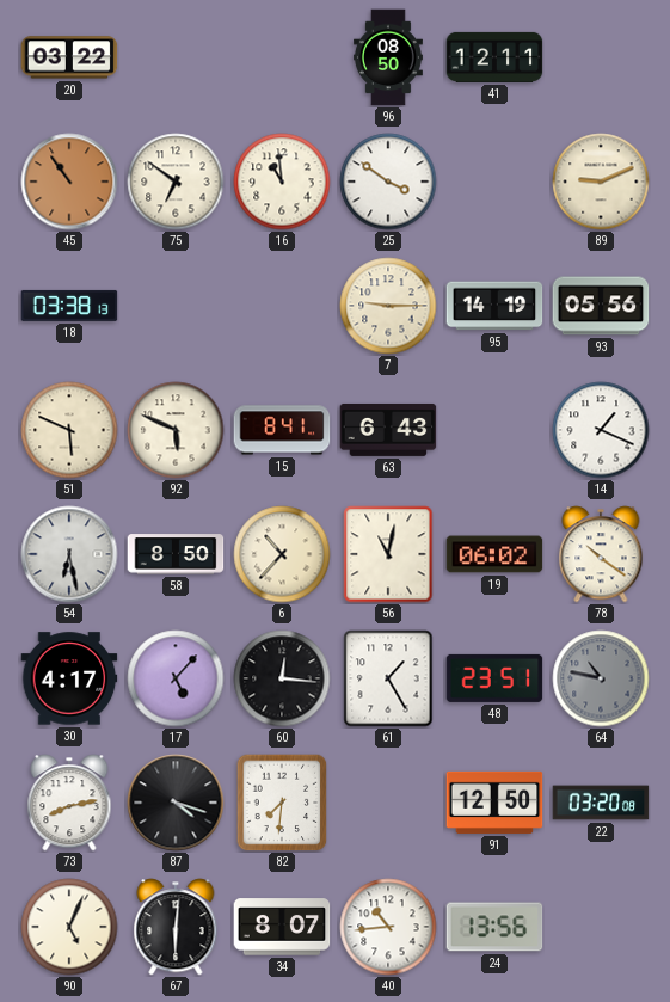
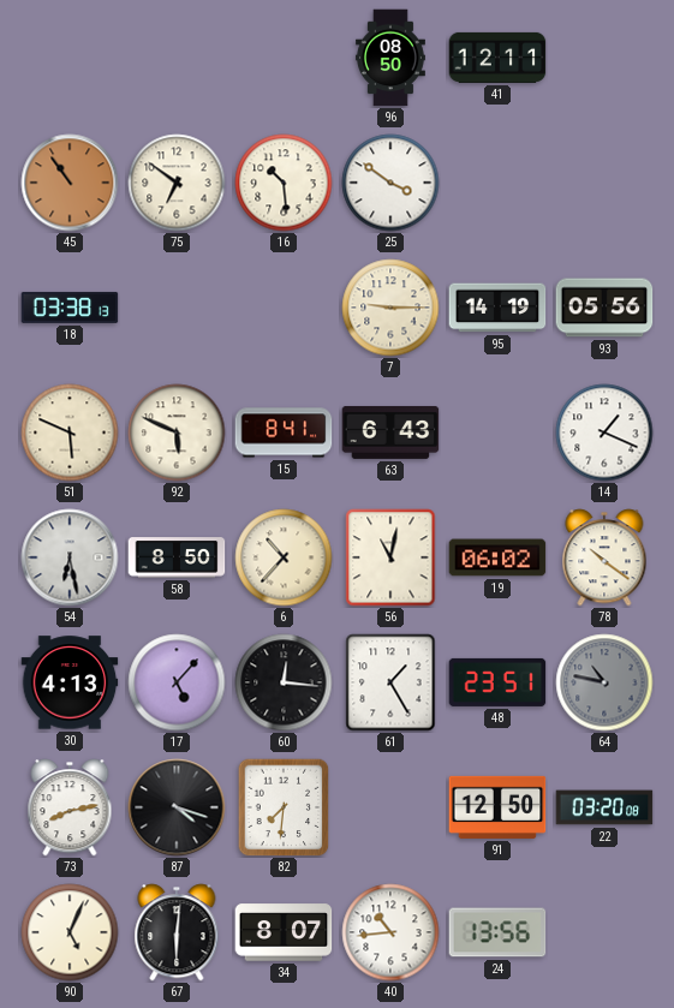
20: 03:22 -> none
16: 10:59 -> 10:29
89: 9:11 -> none
30: 4:17 -> 4:13
